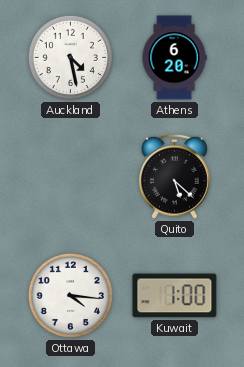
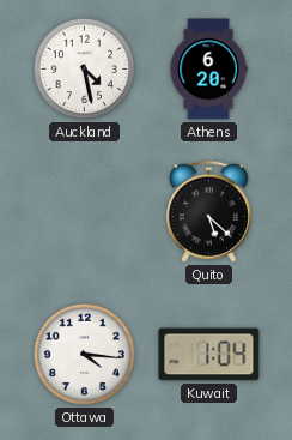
Kuwait: 1:00 -> 1:04
